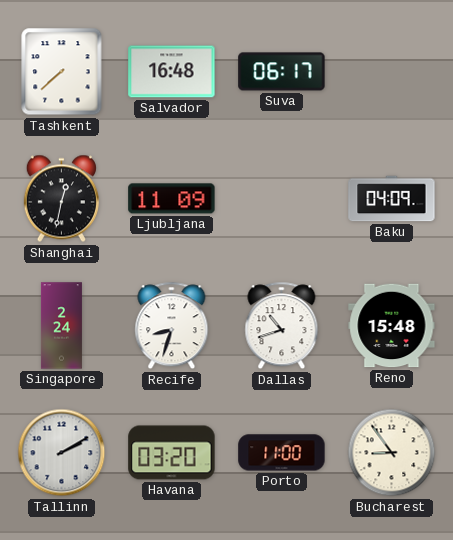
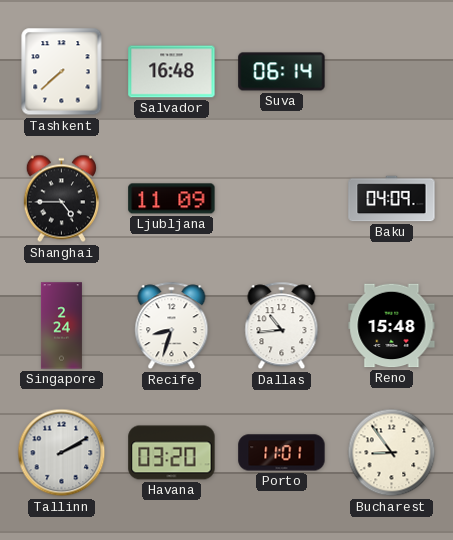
Suva: 06:17 -> 06:14
Shanghai: 12:32 -> 4:45
Dallas: 10:42 -> 10:44
Porto: 11:00 -> 11:01
